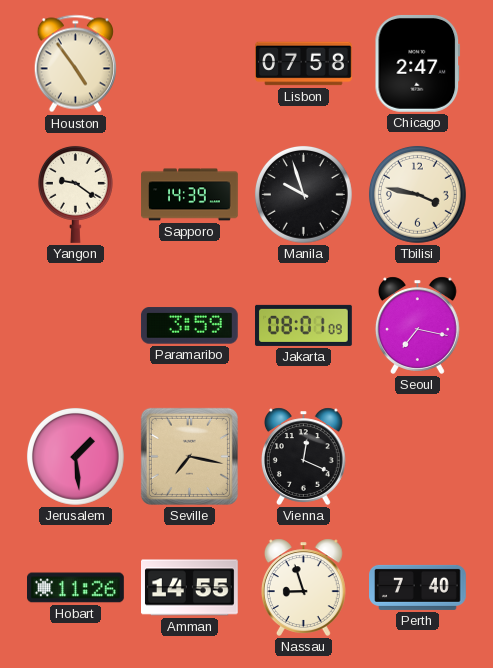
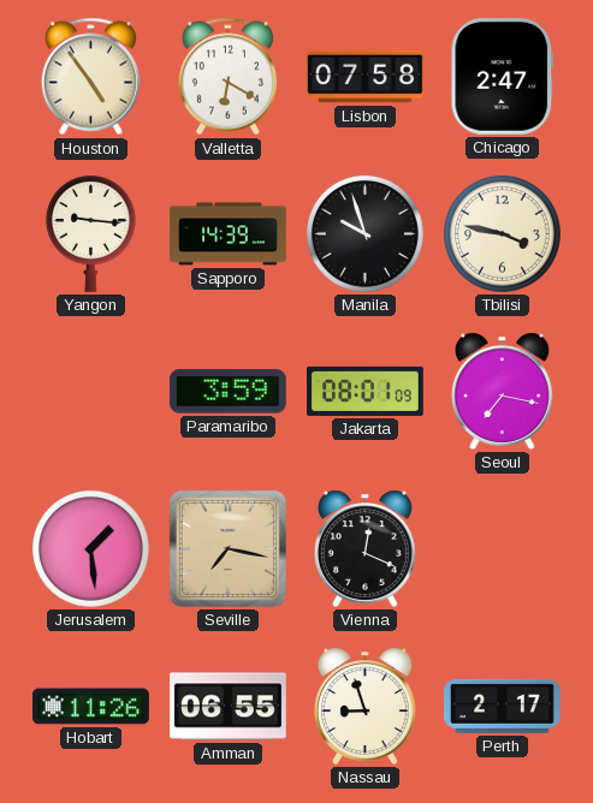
Valletta: none -> 6:20
Yangon: 9:21 -> 9:16
Amman: 14:55 -> 06:55
Perth: 7:40 -> 2:17
